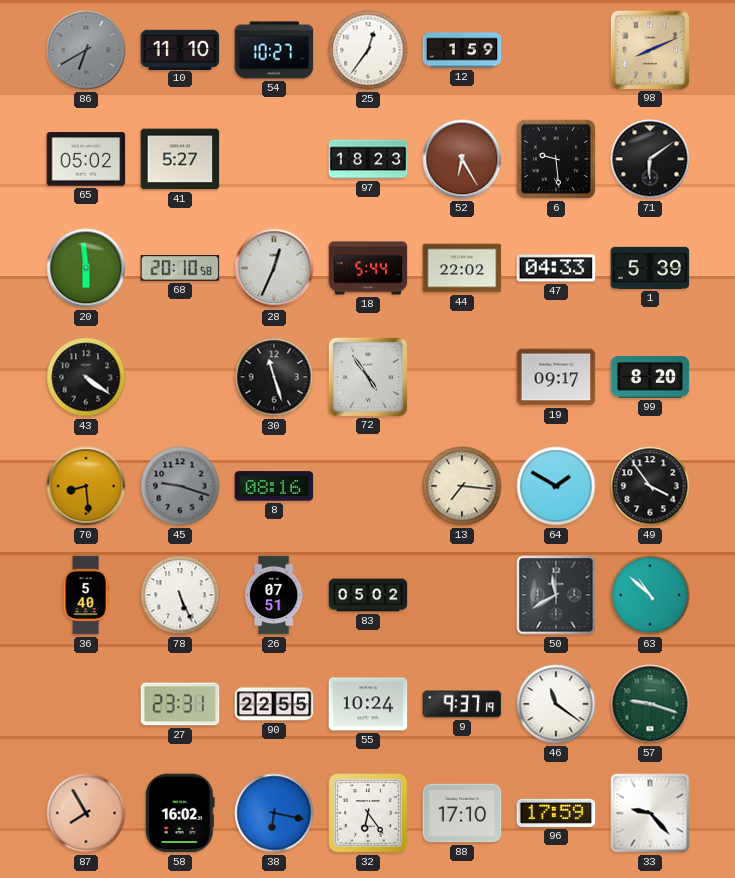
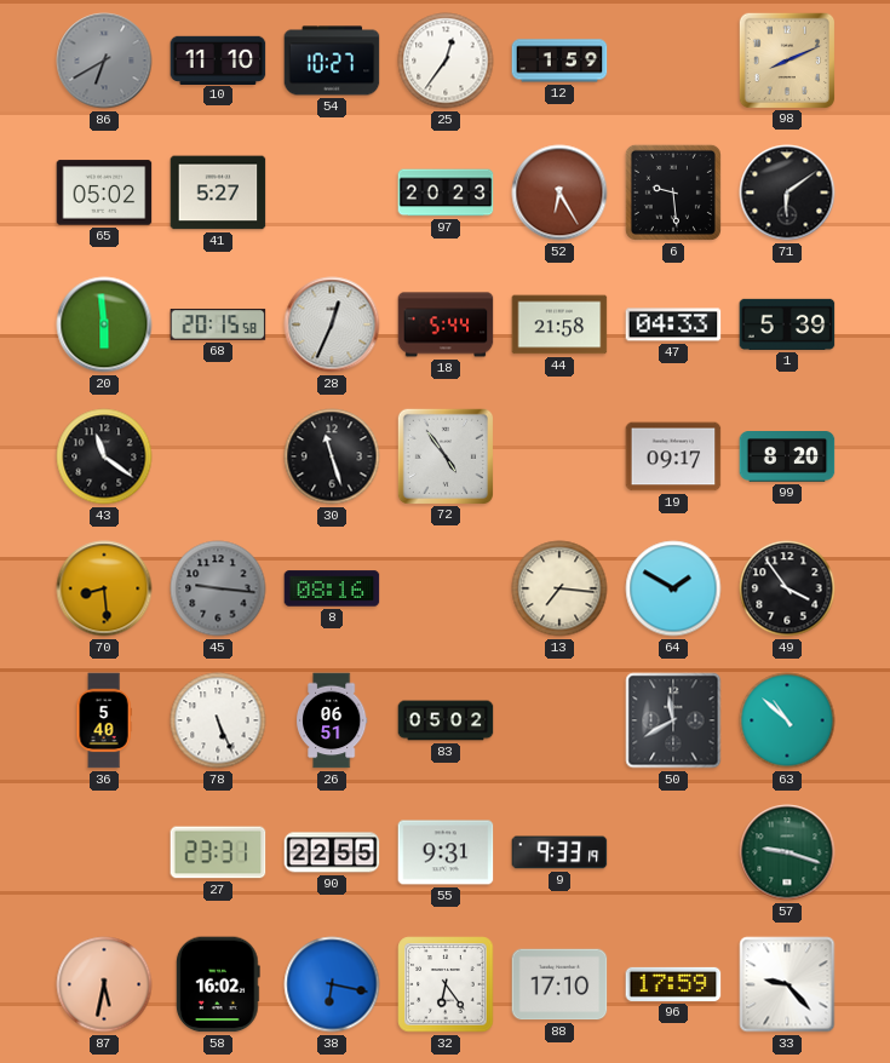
97: 18:23 -> 20:23
68: 20:10 -> 20:15
44: 22:02 -> 21:58
43: 4:21 -> 11:21
45: 9:18 -> 9:16
26: 07:51 -> 06:51
55: 10:24 -> 9:31
9: 9:37 -> 9:33
46: 11:21 -> none
87: 7:55 -> 5:32
